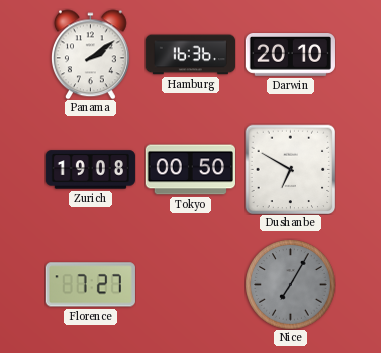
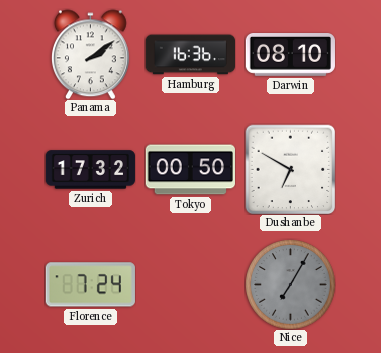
Darwin: 20:10 -> 08:10
Zurich: 19:08 -> 17:32
Florence: 7:27 -> 7:24
